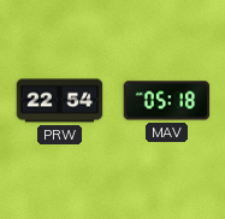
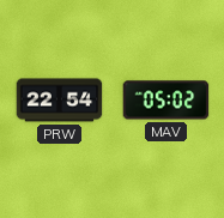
MAV: 05:18 -> 05:02
